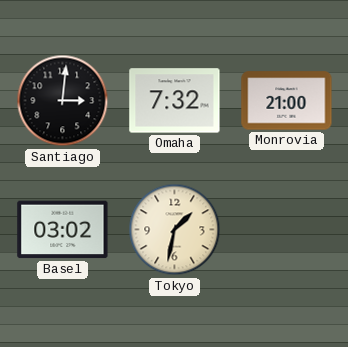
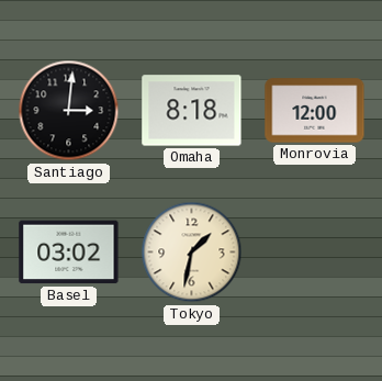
Omaha: 7:32 -> 8:18
Monrovia: 21:00 -> 12:00
